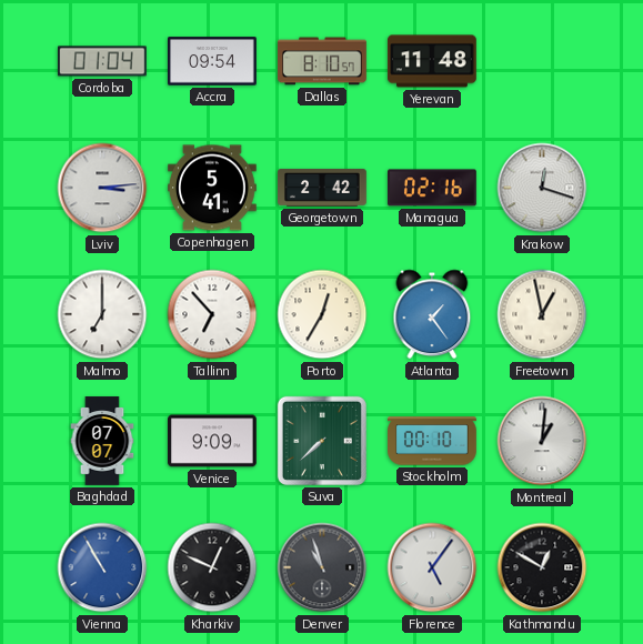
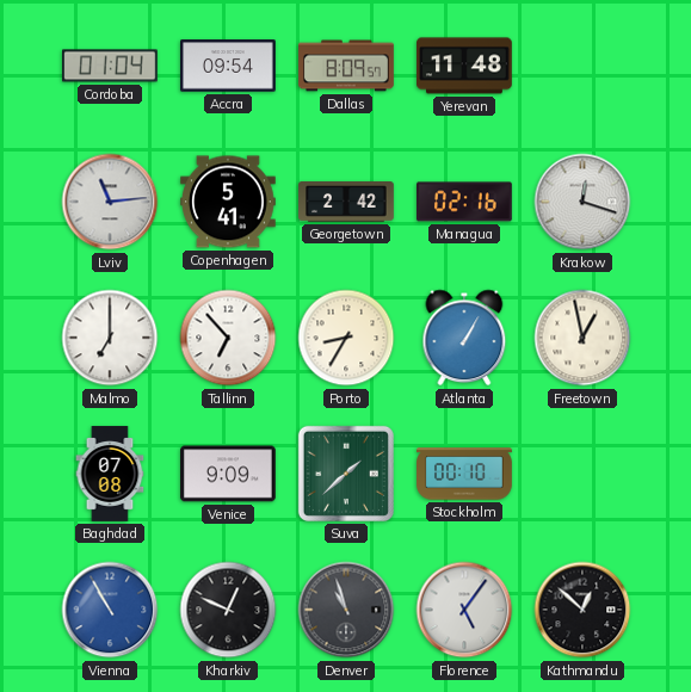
Dallas: 8:10 -> 8:09
Lviv: 3:14 -> 11:14
Porto: 12:35 -> 8:35
Atlanta: 1:24 -> 1:05
Baghdad: 07:07 -> 07:08
Suva: 7:38 -> 1:38
Montreal: 1:01 -> none
Kathmandu: 12:50 -> 12:52
